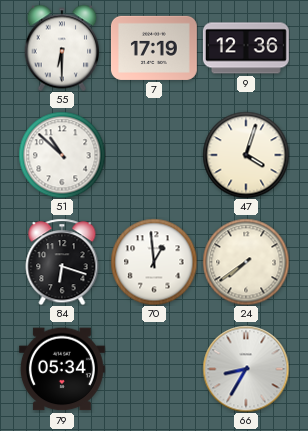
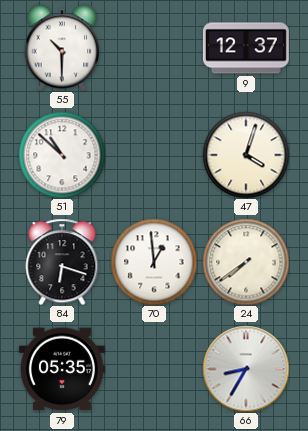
55: 6:30 -> 10:30
7: 17:19 -> none
9: 12:36 -> 12:37
79: 05:34 -> 05:35
